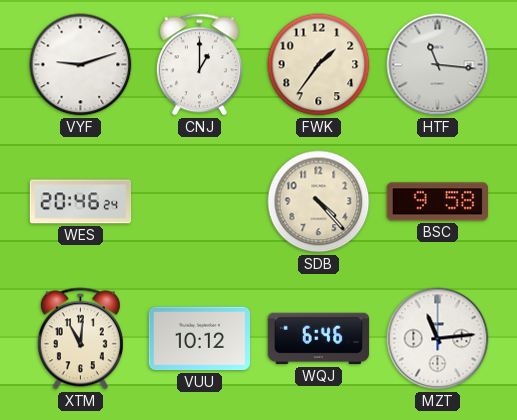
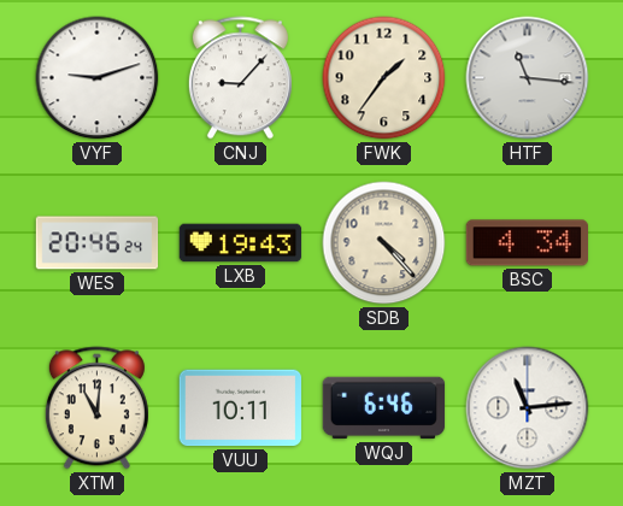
CNJ: 1:00 -> 9:07
LXB: none -> 19:43
BSC: 9:58 -> 4:34
VUU: 10:12 -> 10:11
